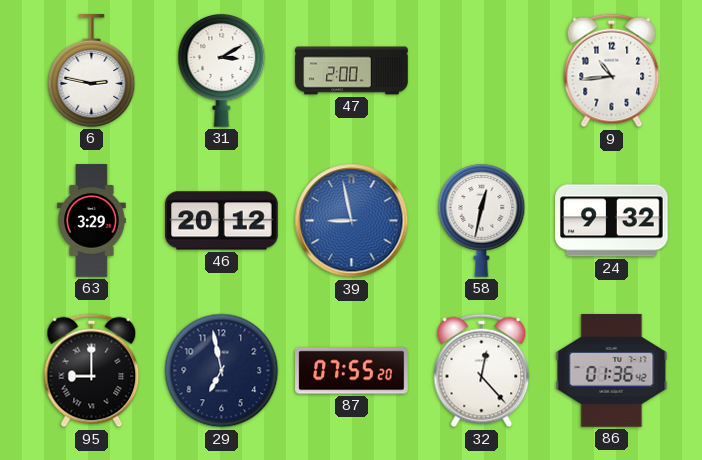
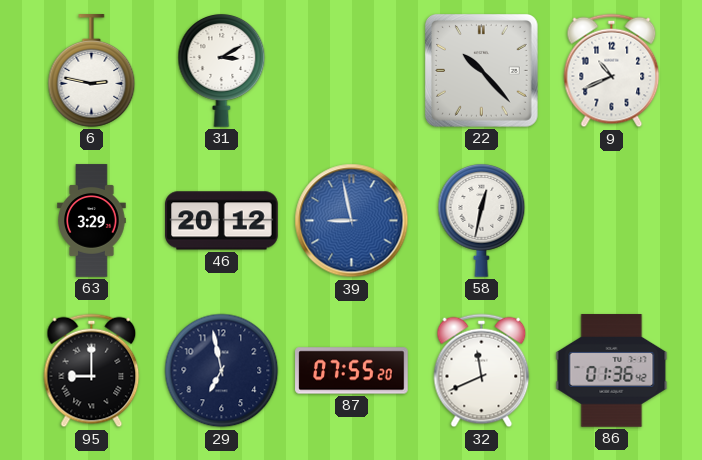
47: 2:00 -> none
22: none -> 10:23
9: 10:44 -> 10:41
24: 9:32 -> none
32: 12:23 -> 11:41
